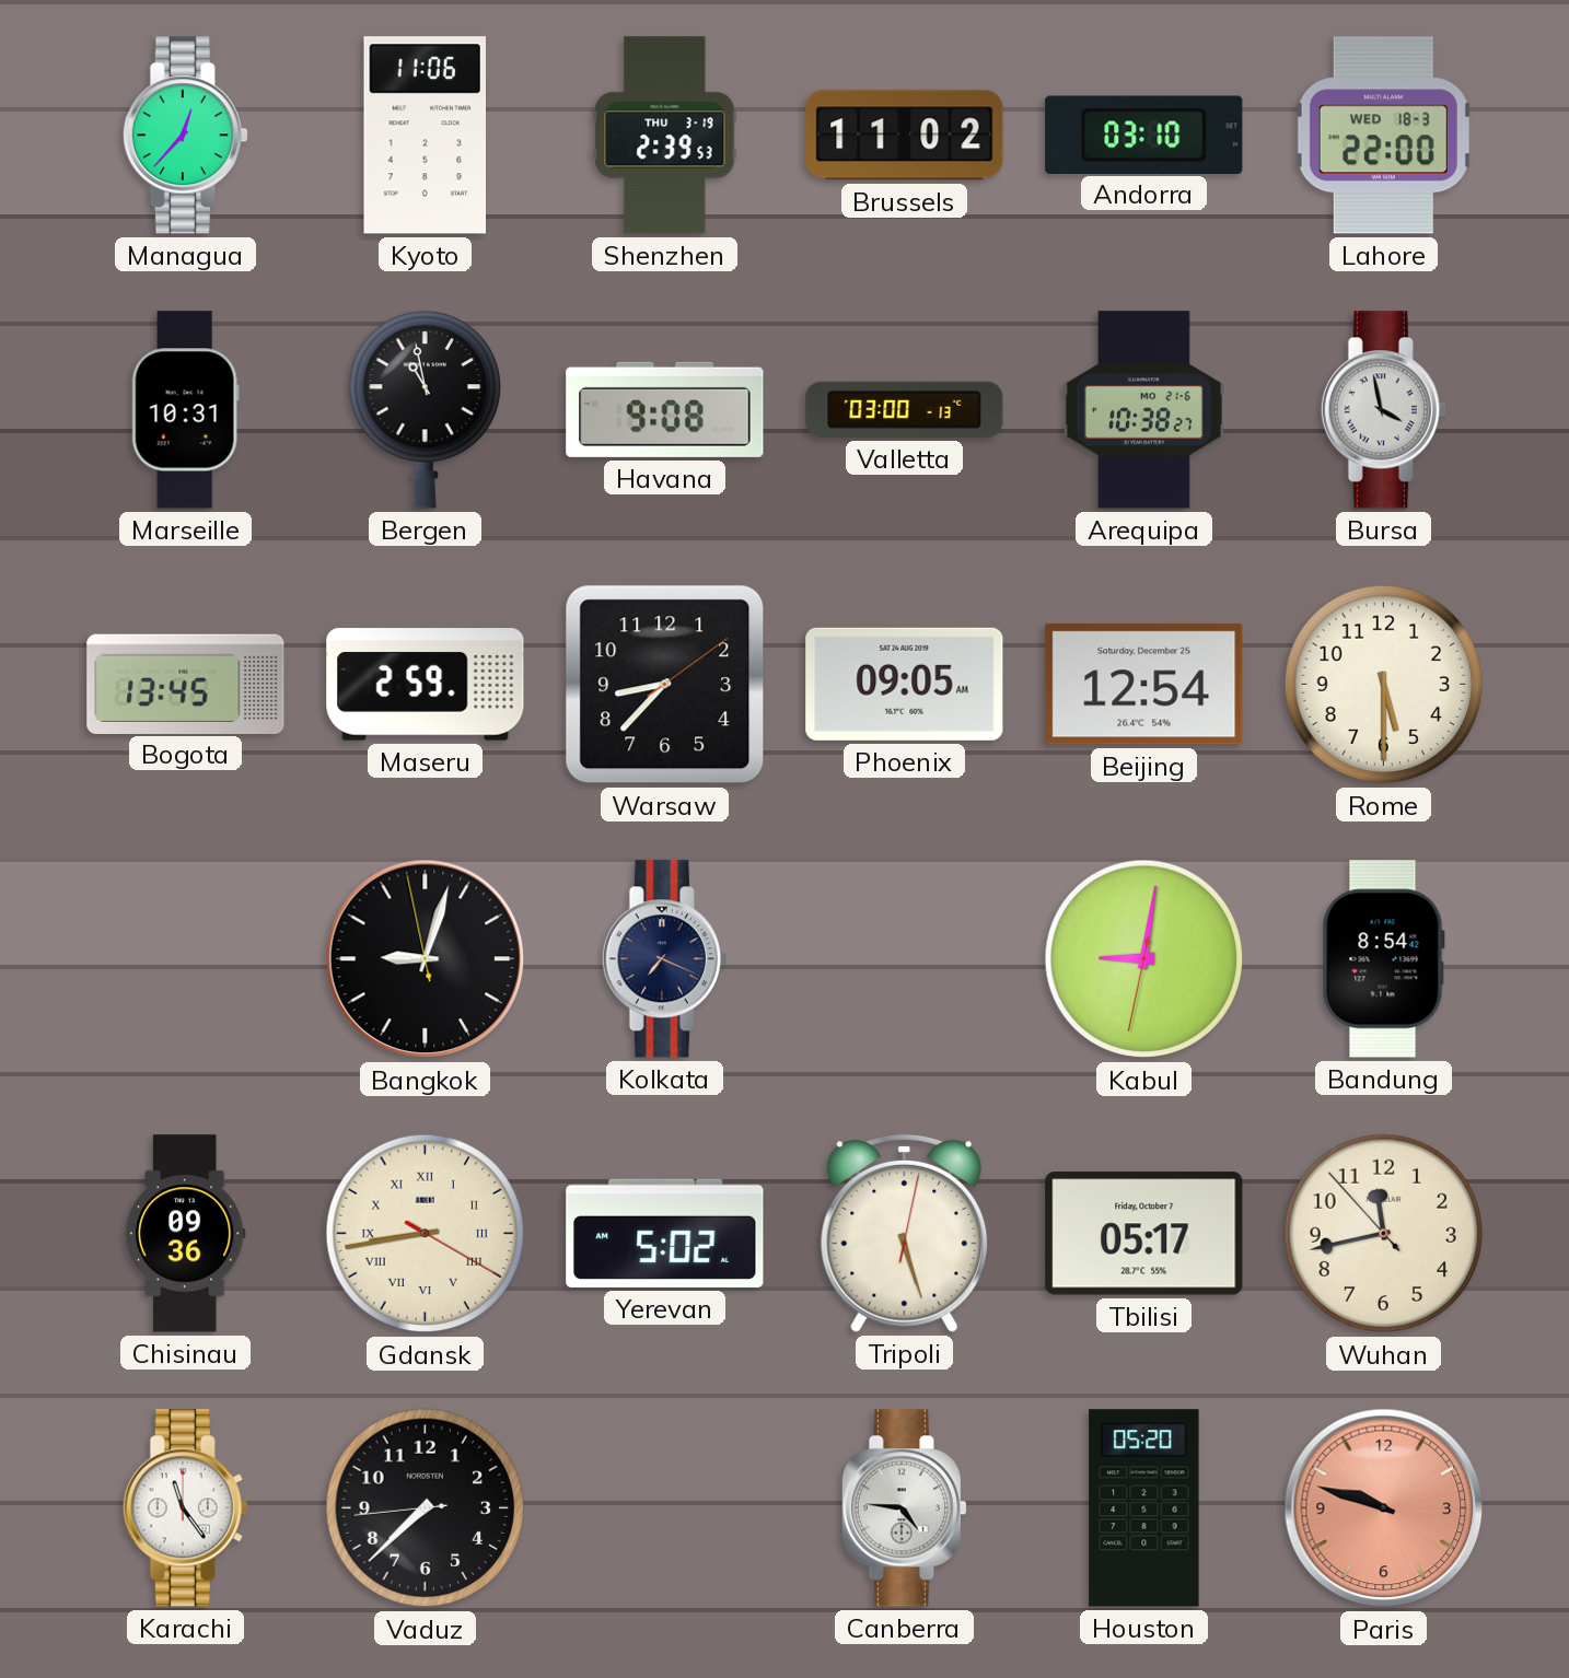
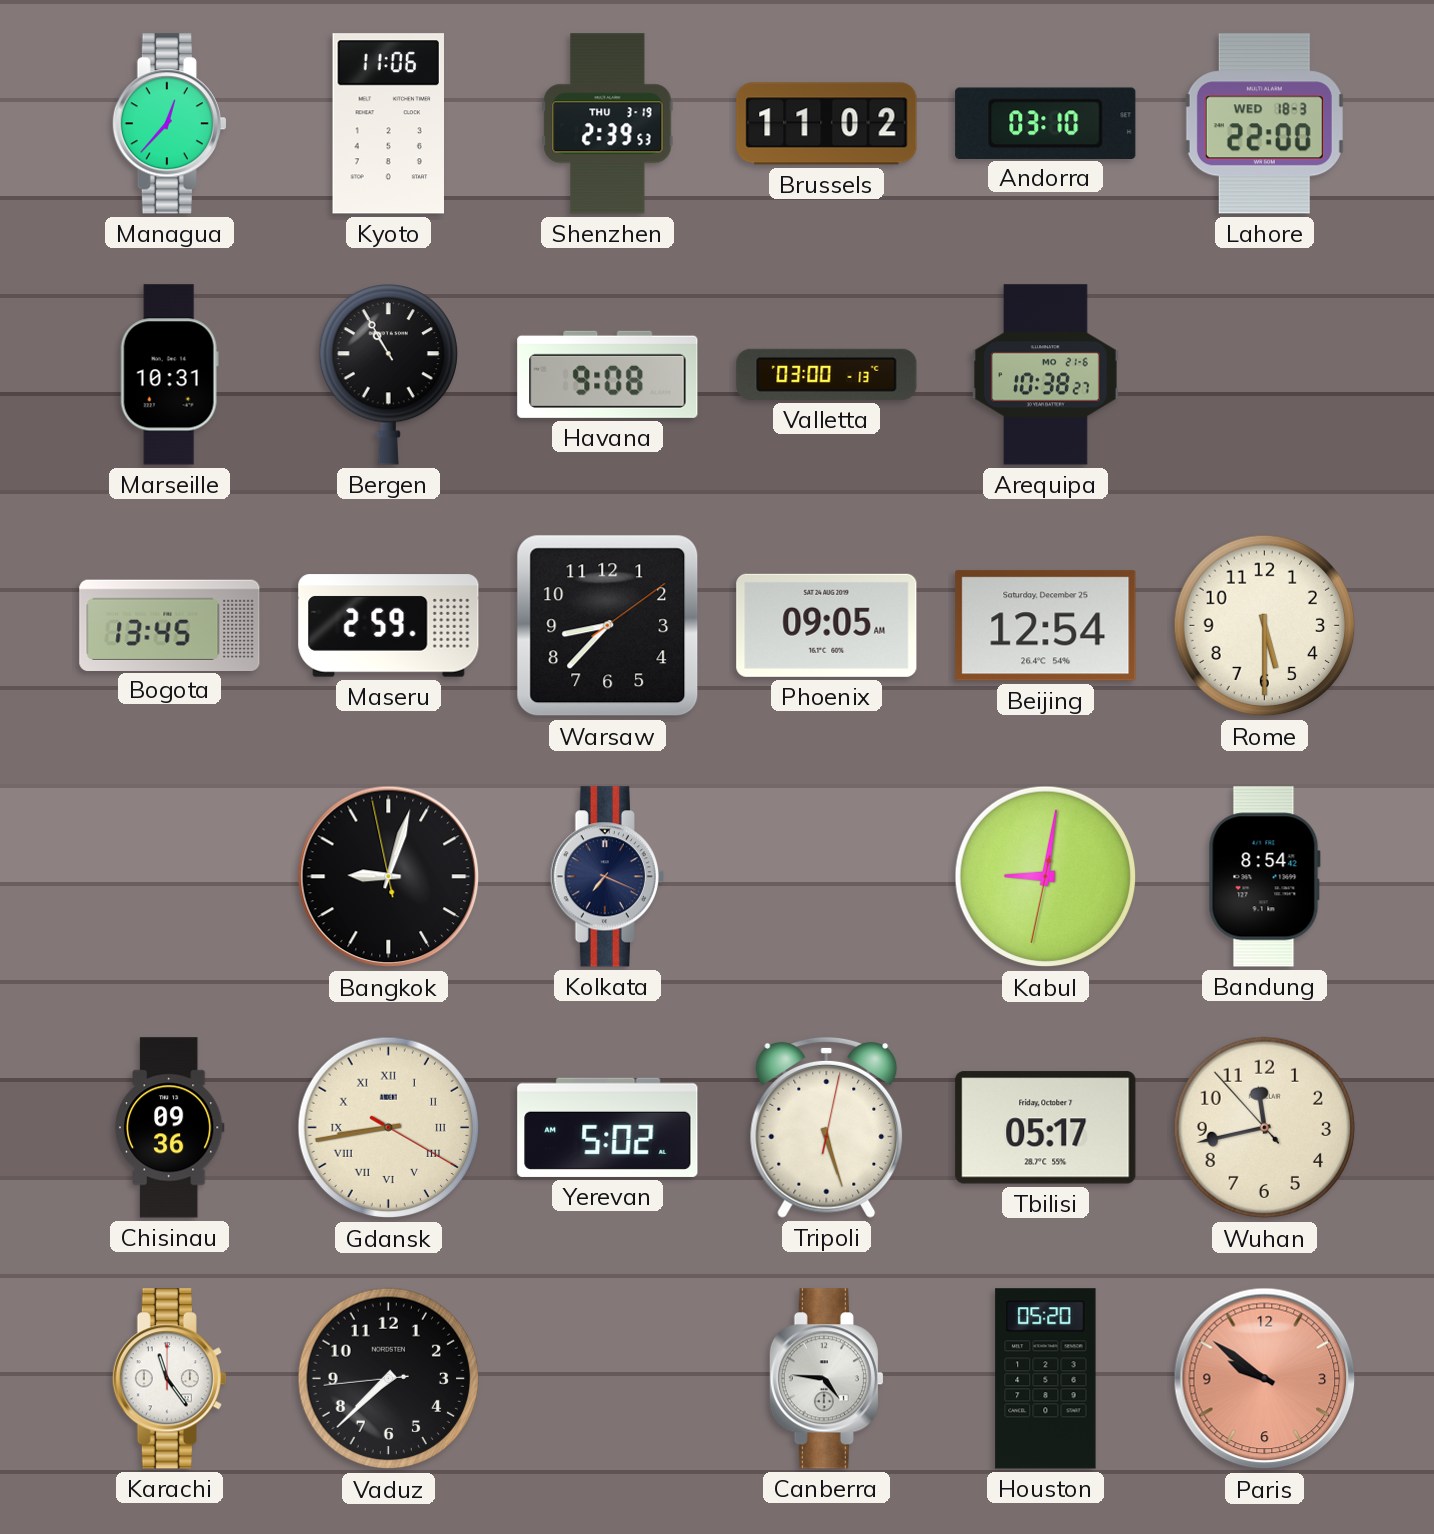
Bergen: 10:58 -> 10:55
Bursa: 3:58 -> none
Paris: 9:48 -> 9:51
